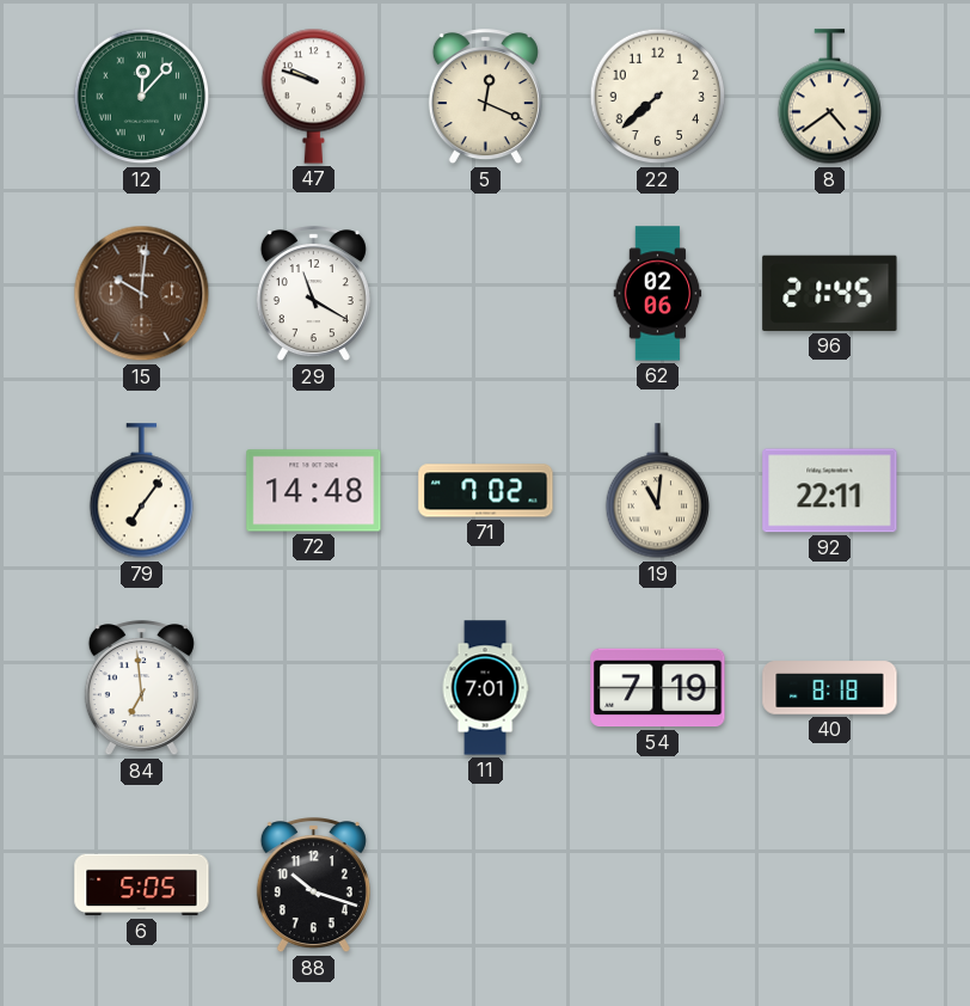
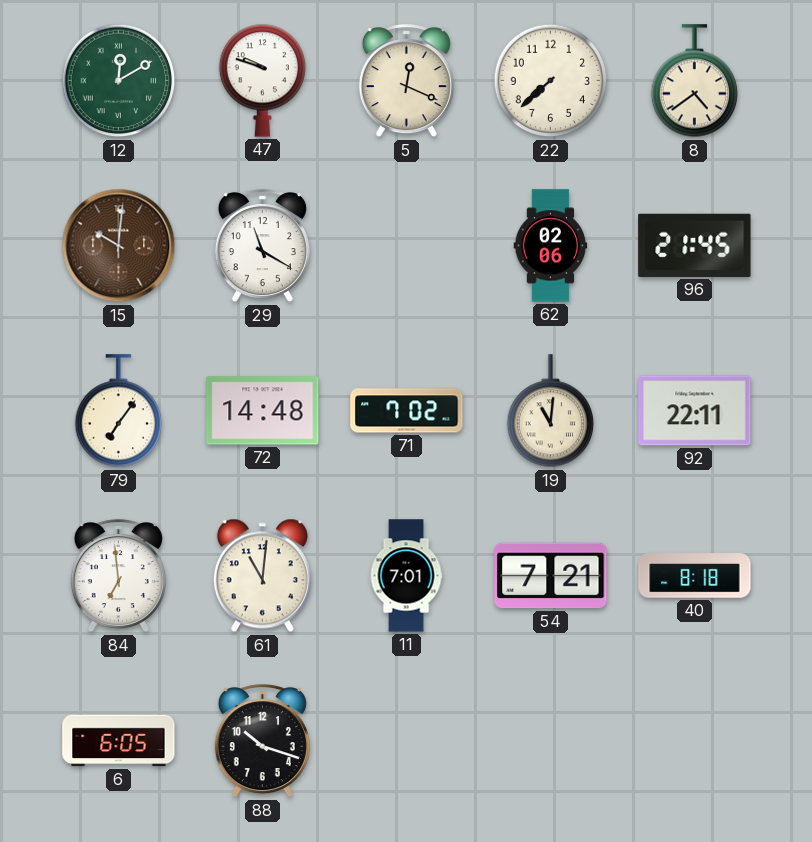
12: 12:07 -> 12:10
61: none -> 11:01
54: 7:19 -> 7:21
6: 5:05 -> 6:05
